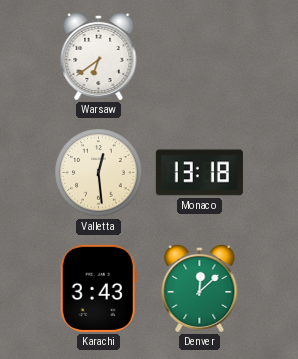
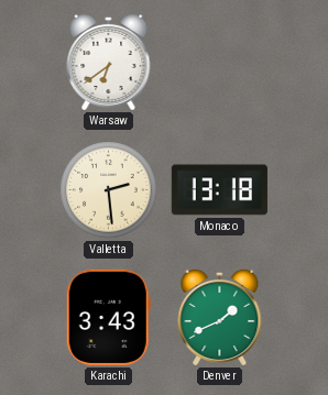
Valletta: 12:29 -> 2:29
Denver: 12:08 -> 1:41
